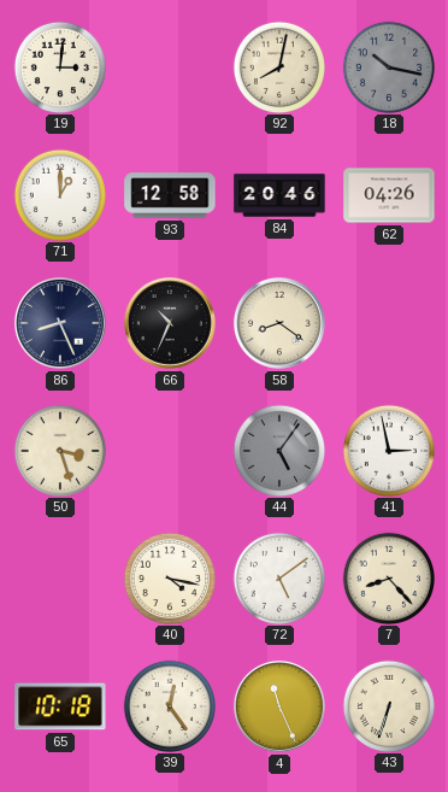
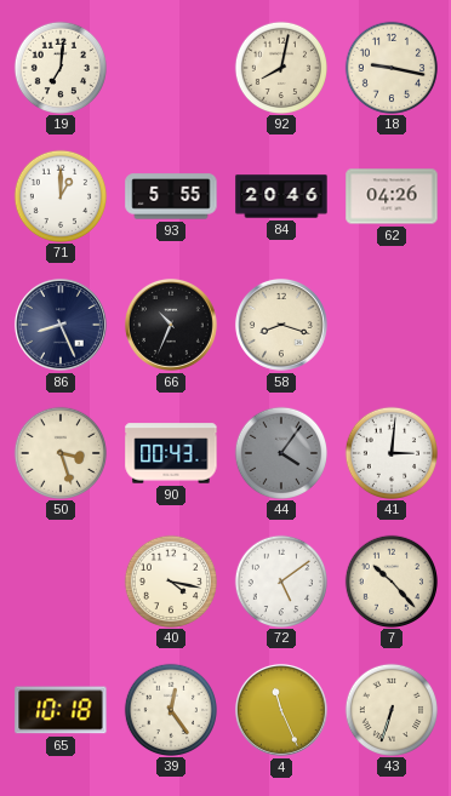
19: 3:01 -> 7:01
18: 10:17 -> 9:17
18 dial: grey -> cream
93: 12:58 -> 5:55
58: 8:21 -> 8:18
90: none -> 00:43
44: 5:06 -> 4:06
41: 2:58 -> 3:01
7: 8:23 -> 10:23
